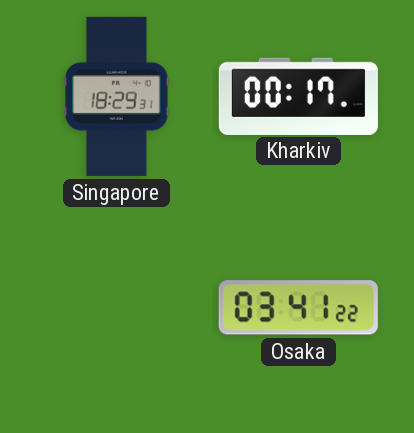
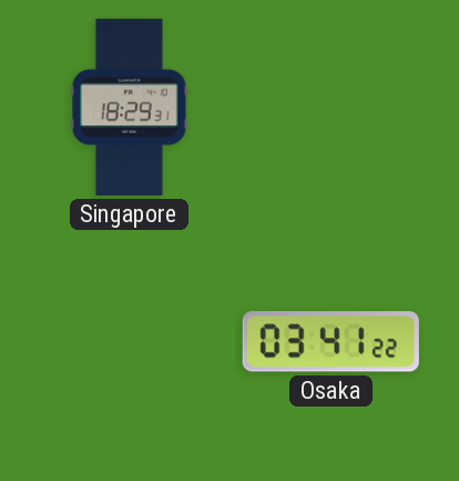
Kharkiv: 00:17 -> none
